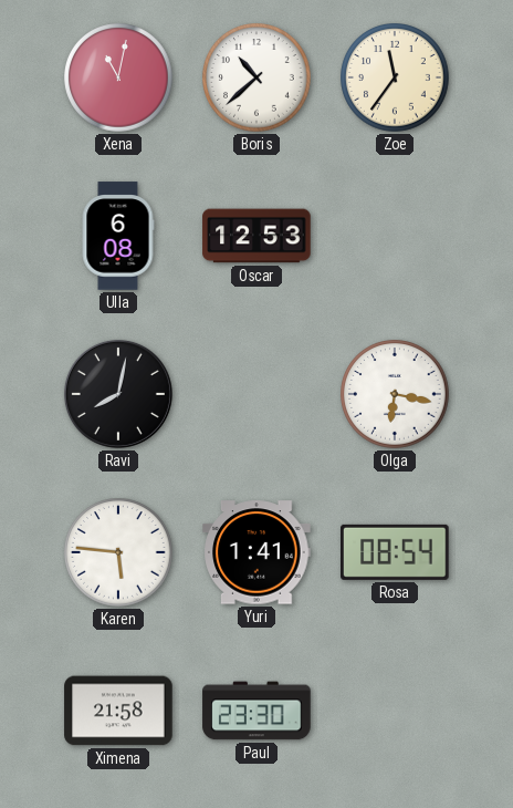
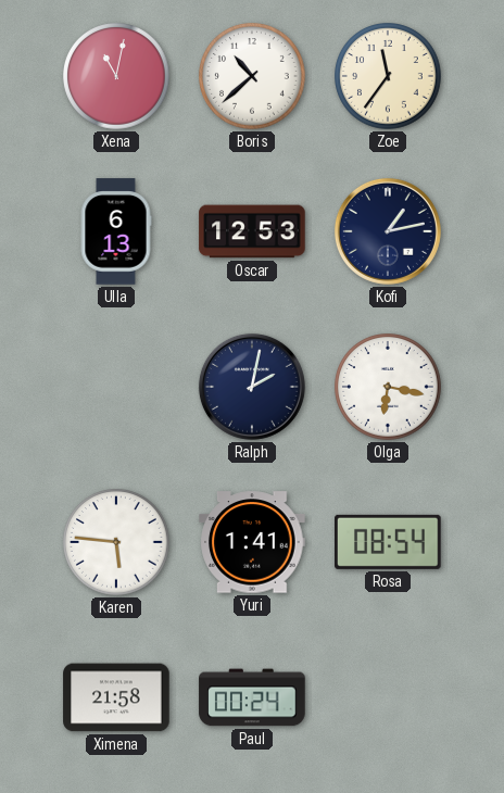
Ulla: 6:08 -> 6:13
Kofi: none -> 1:13
Ravi: 8:02 -> none
Ralph: none -> 2:02
Paul: 23:30 -> 00:24
